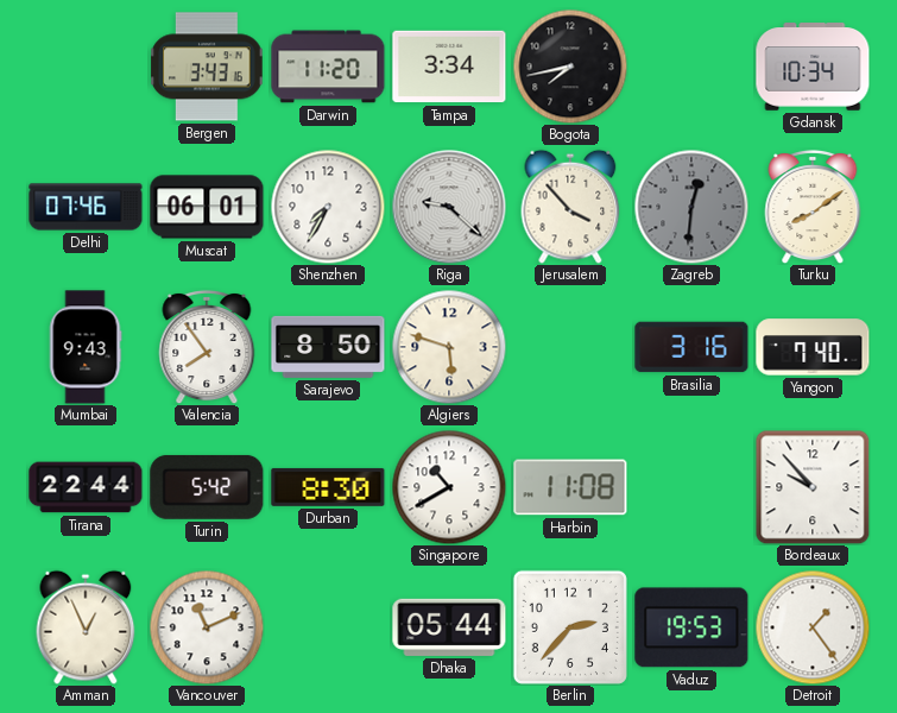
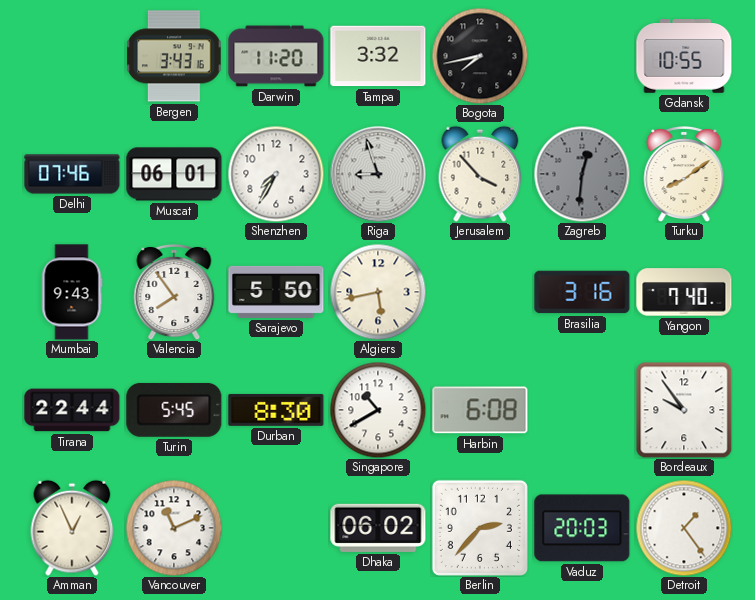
Tampa: 3:34 -> 3:32
Gdansk: 10:34 -> 10:55
Riga: 9:22 -> 8:57
Sarajevo: 8:50 -> 5:50
Algiers: 5:48 -> 5:43
Turin: 5:42 -> 5:45
Harbin: 11:08 -> 6:08
Bordeaux: 9:53 -> 9:54
Dhaka: 05:44 -> 06:02
Vaduz: 19:53 -> 20:03
